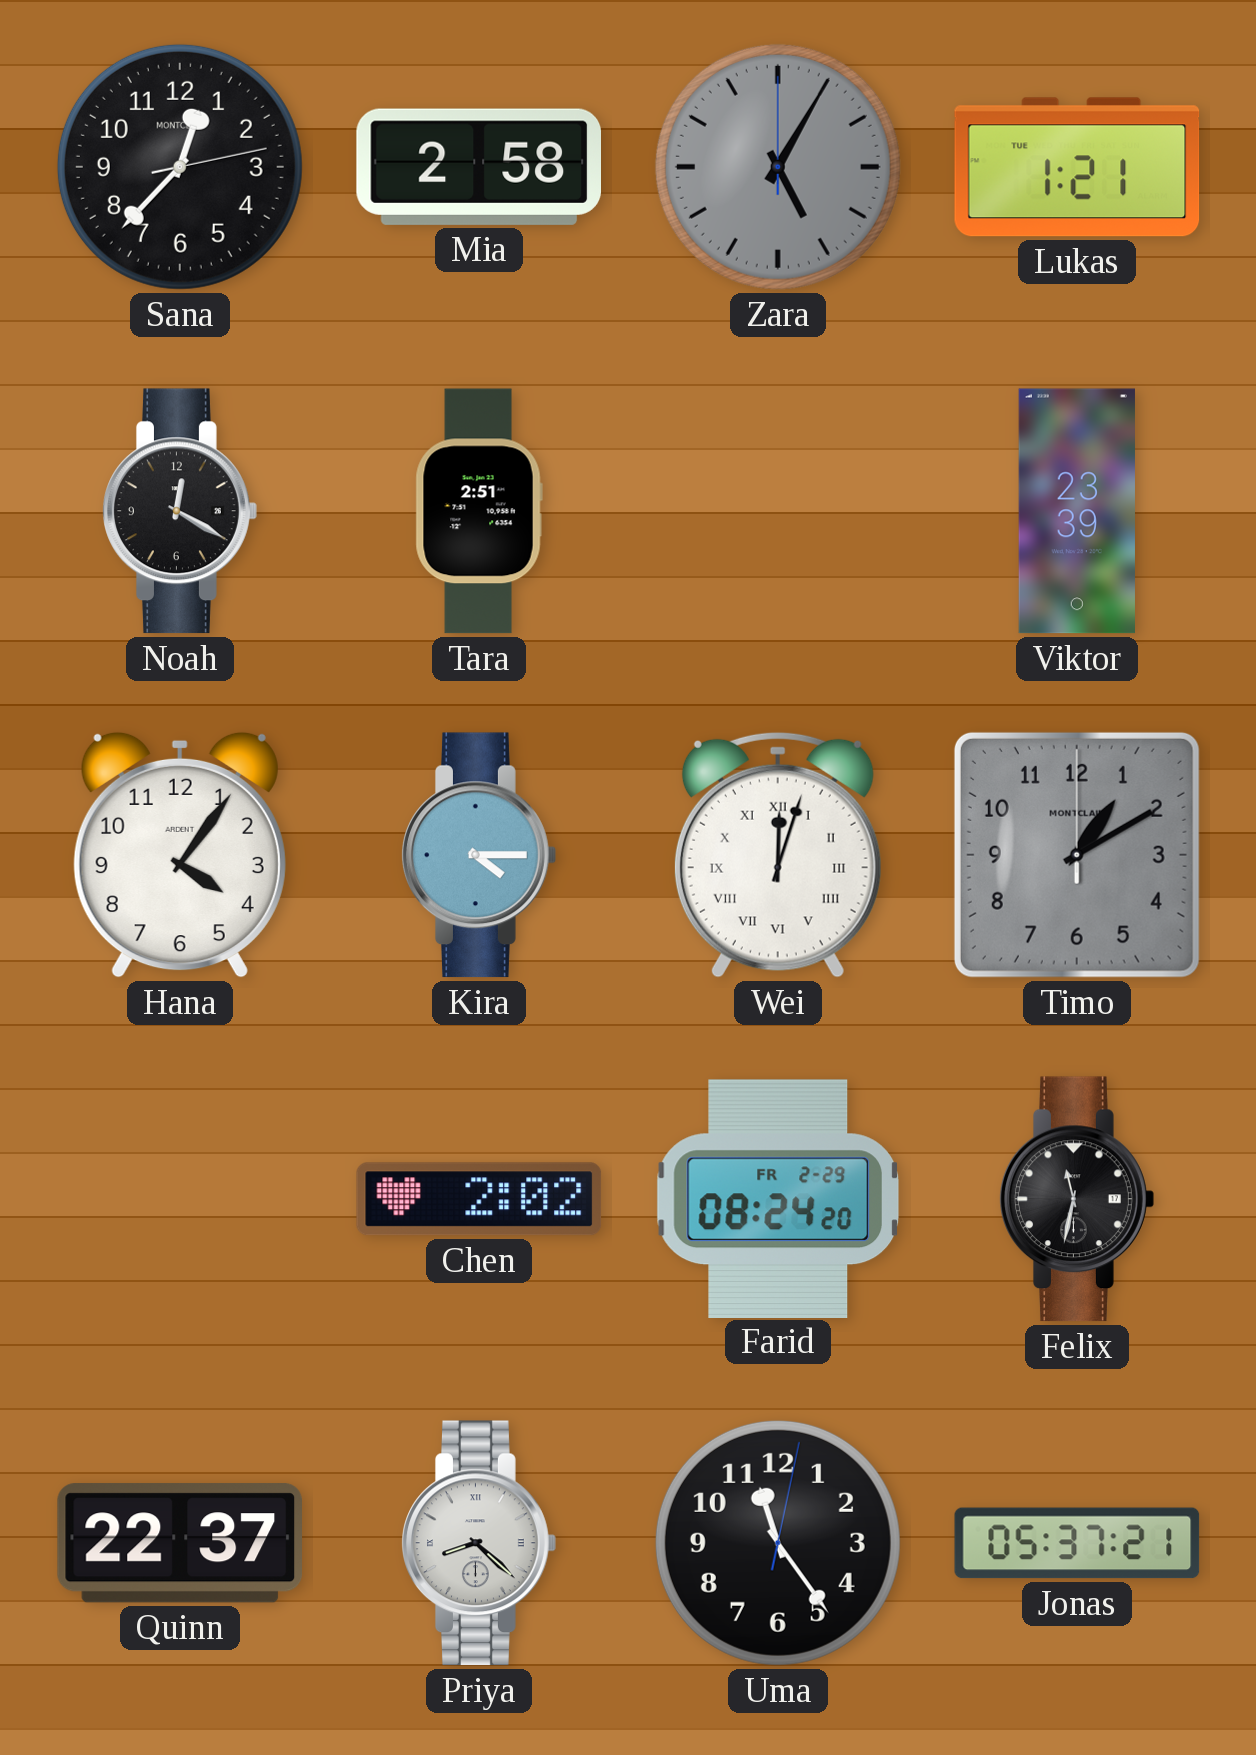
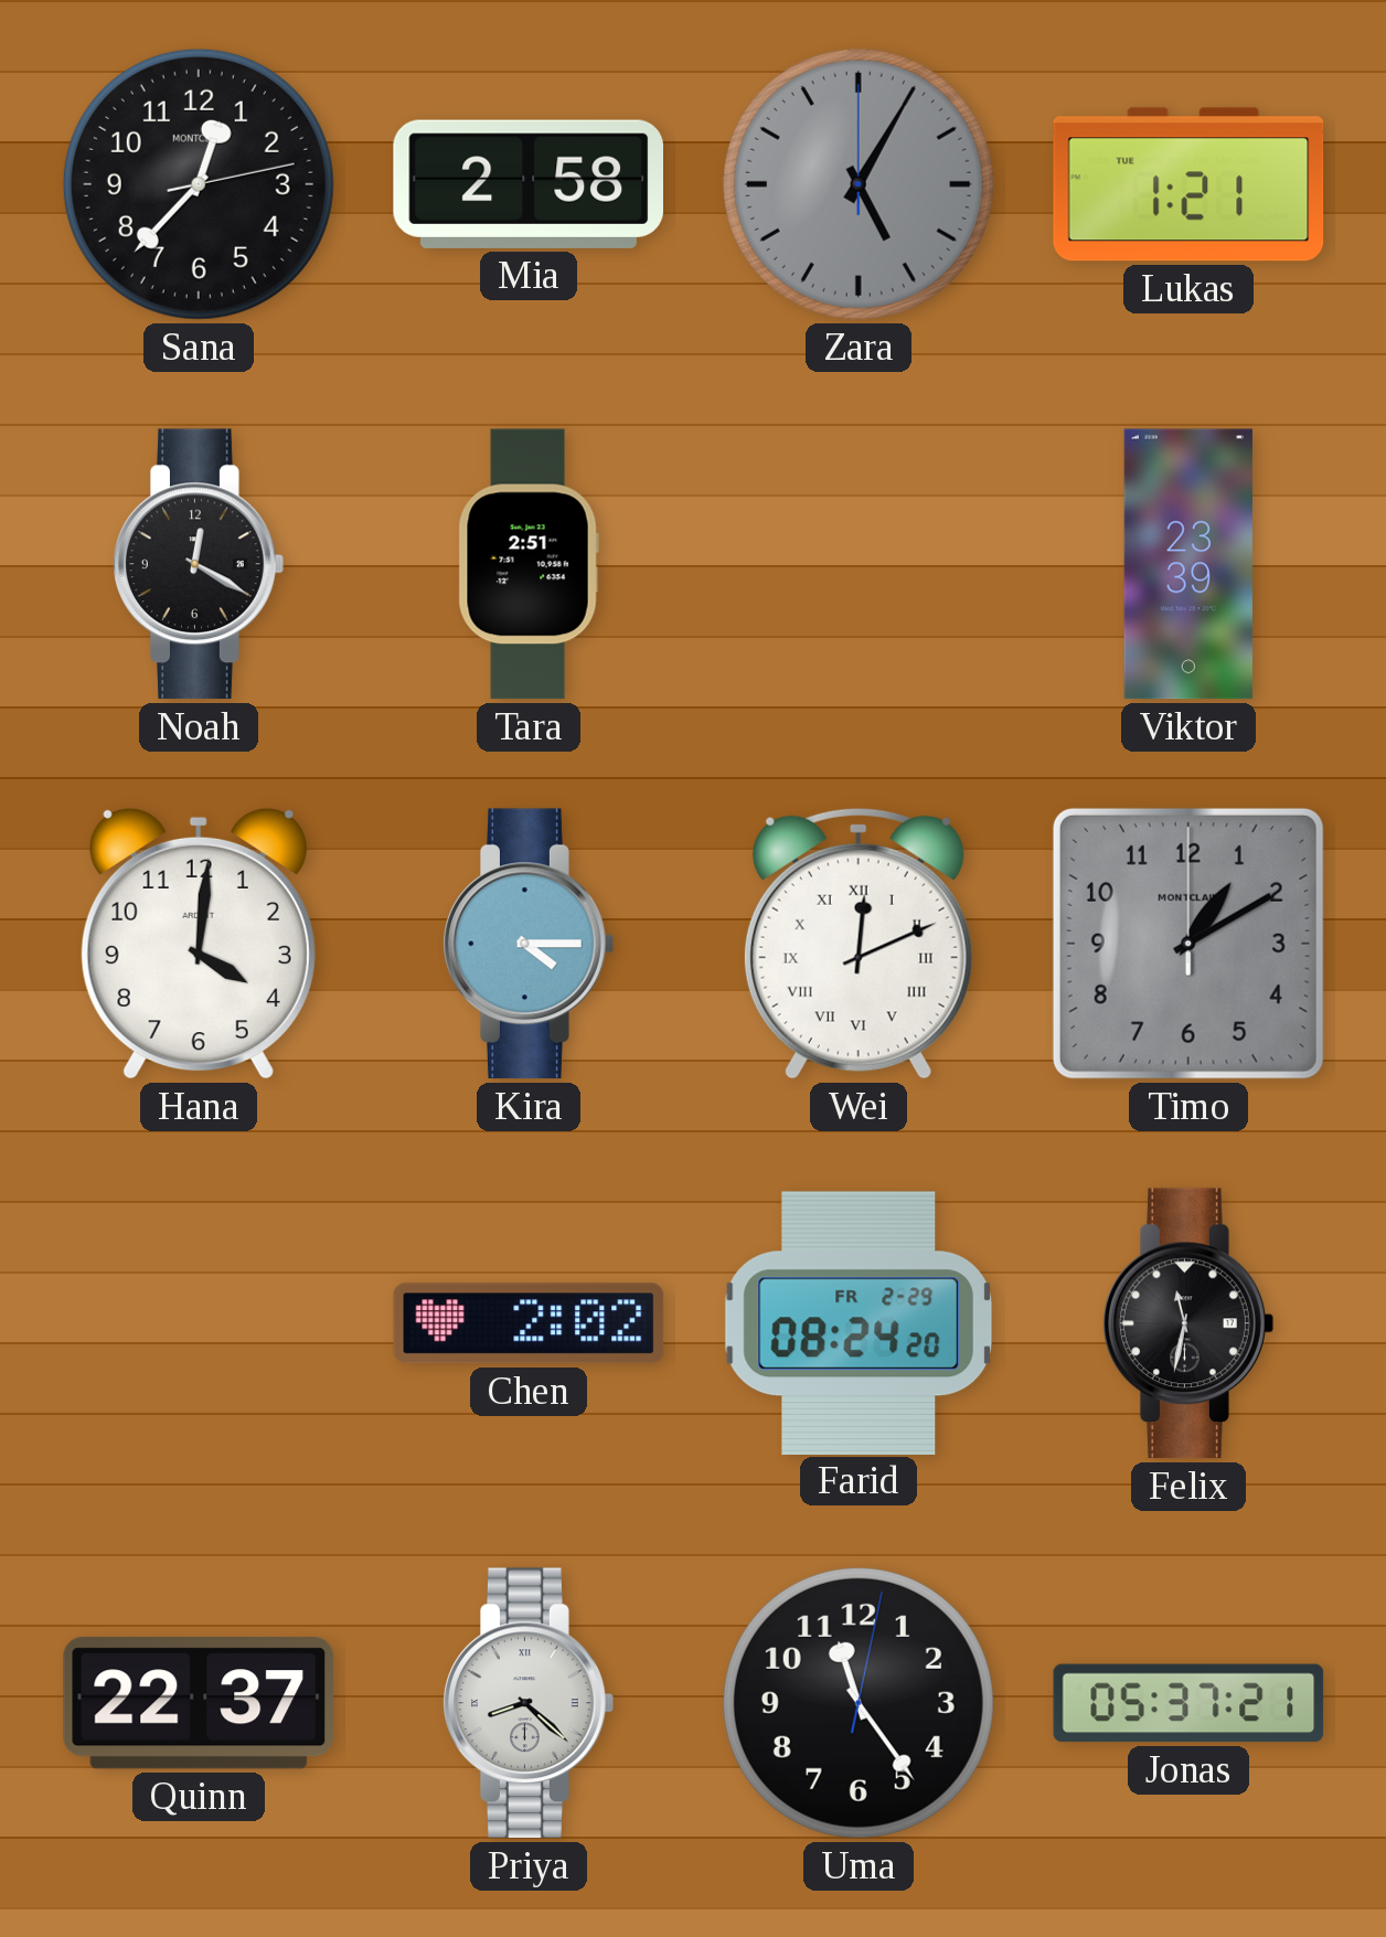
Hana: 4:06 -> 4:01
Wei: 12:03 -> 12:11
